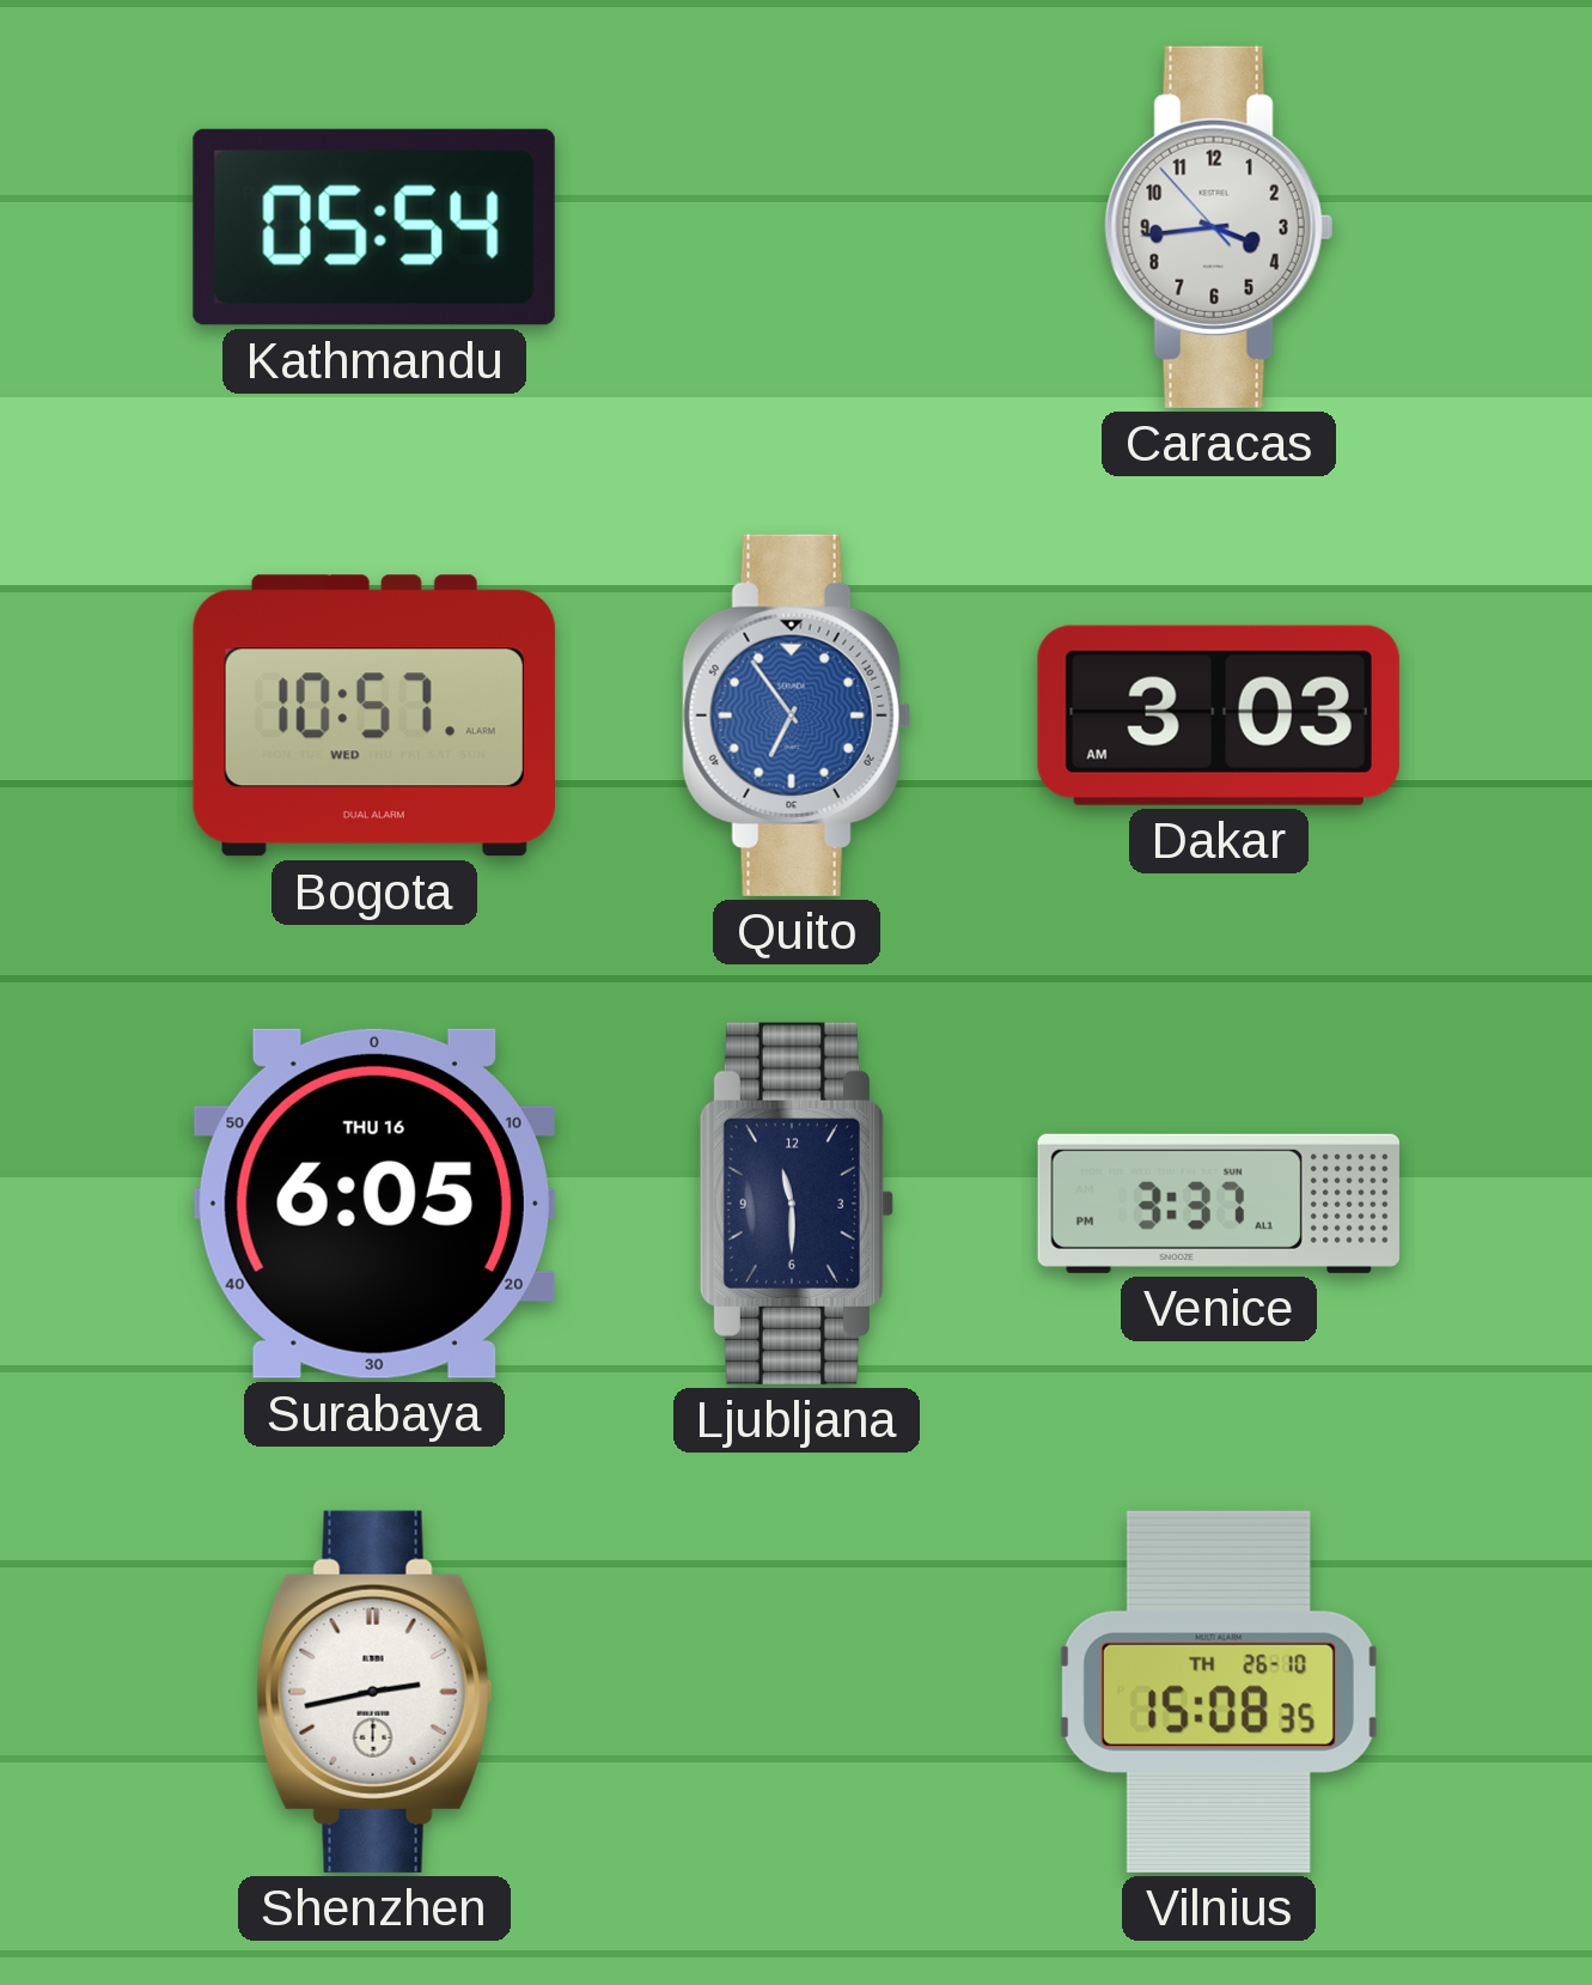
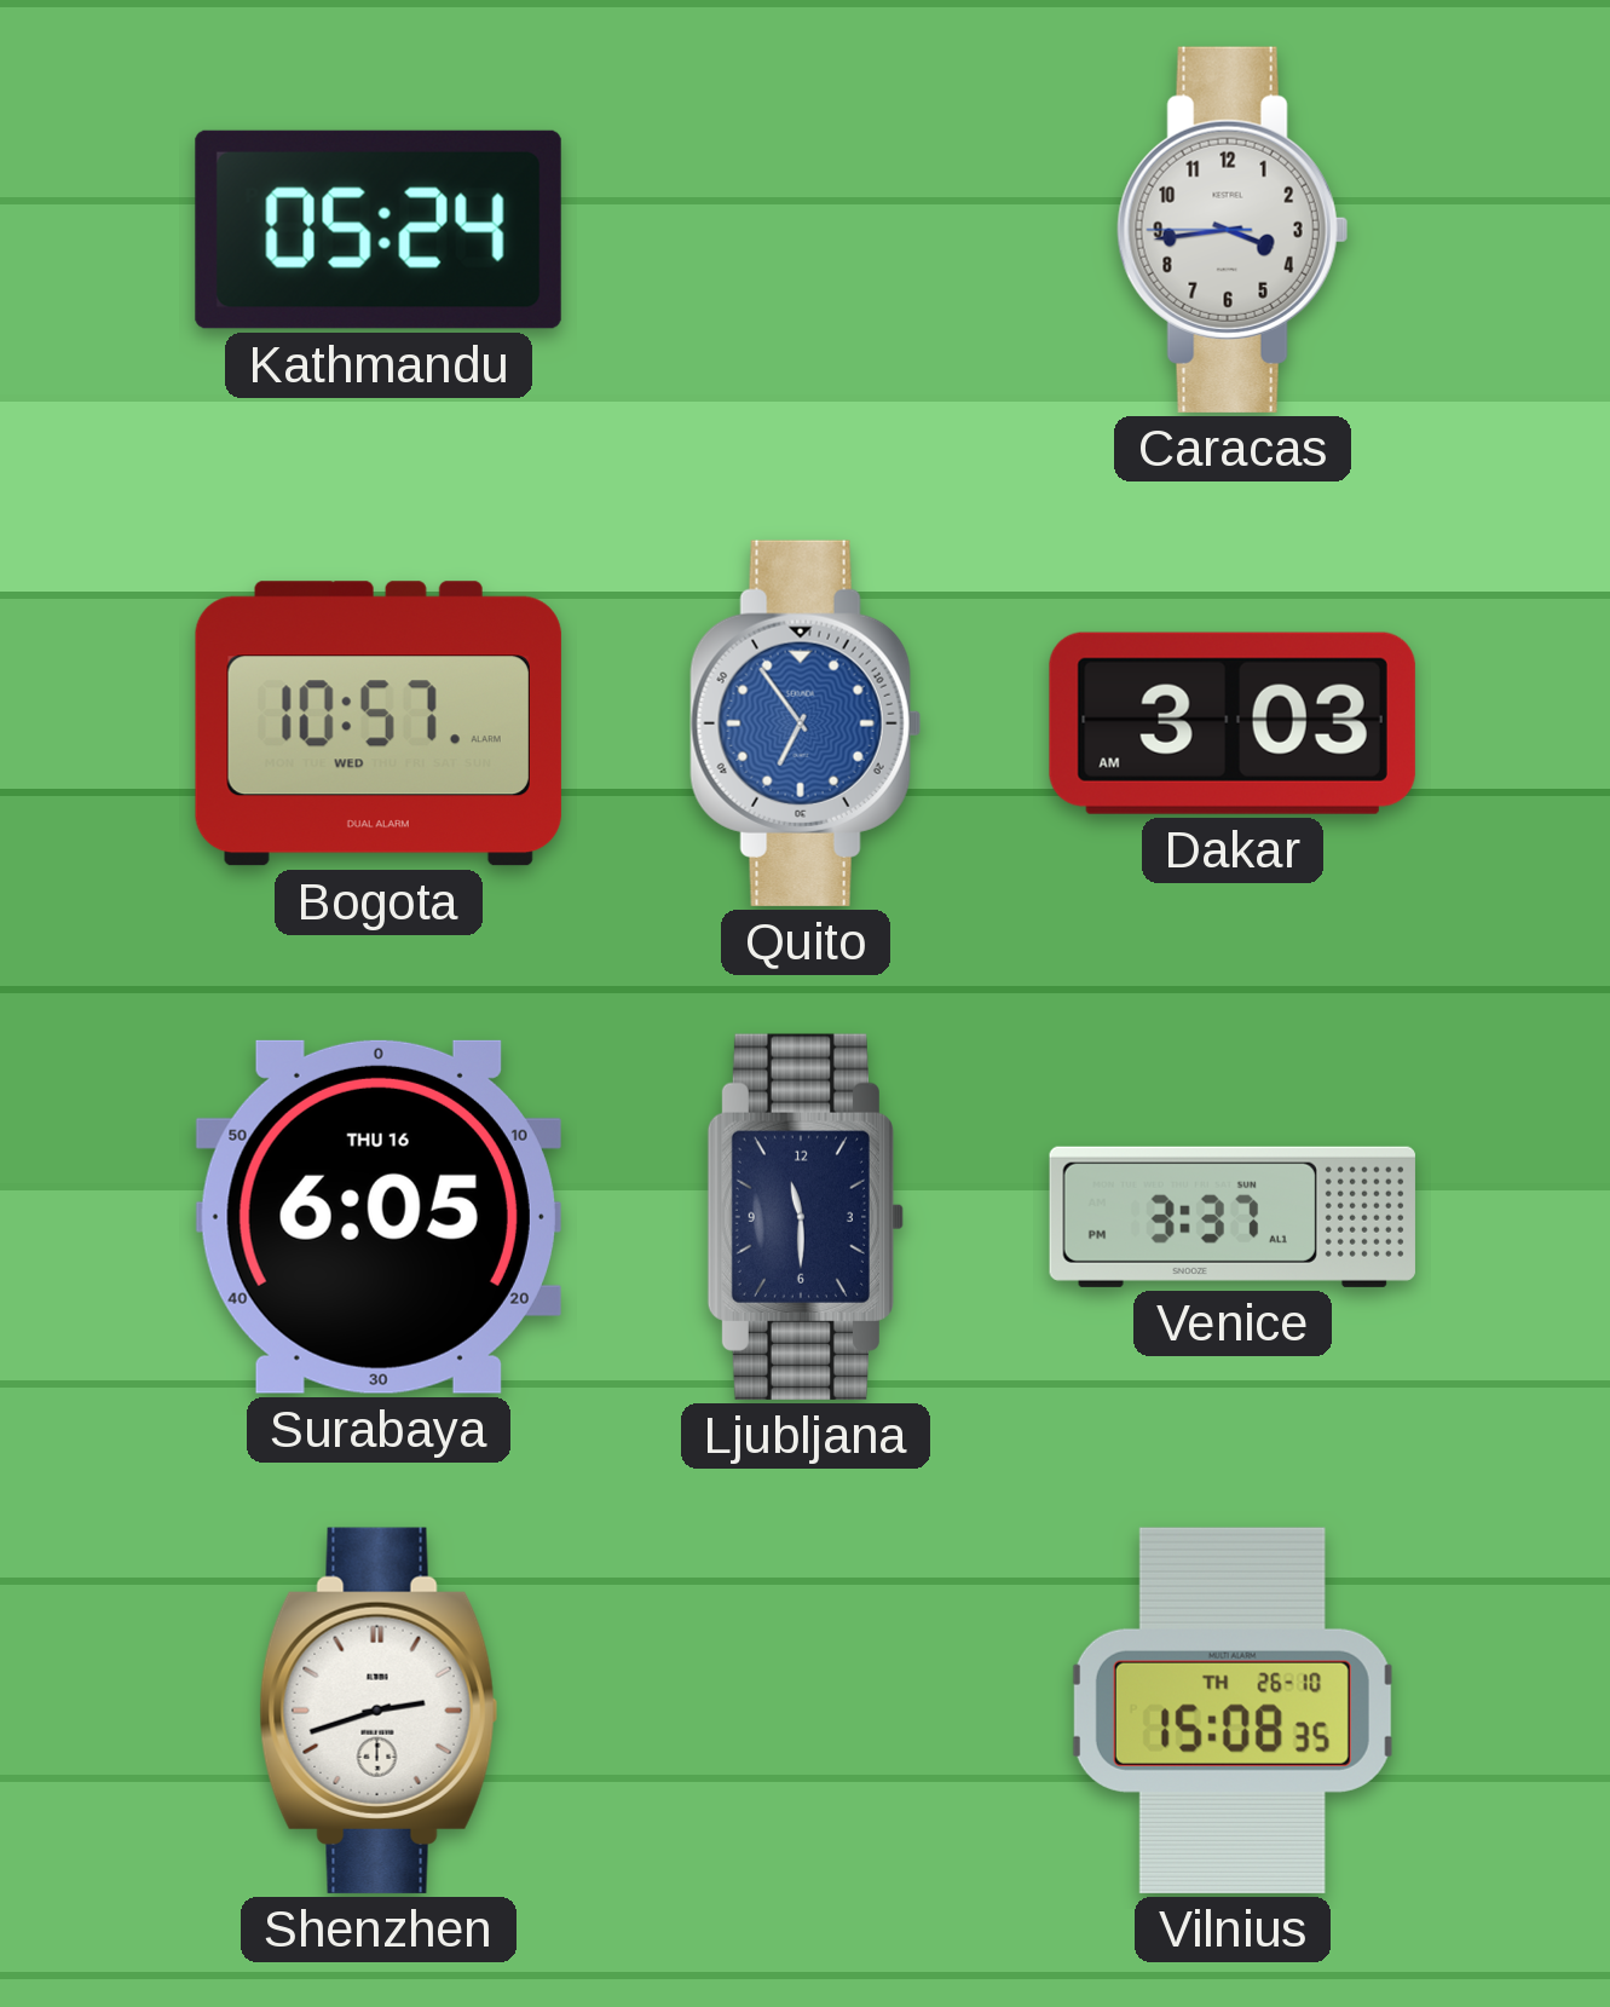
Kathmandu: 05:54 -> 05:24
Caracas: 3:43:53 -> 3:43:45
Shenzhen: 2:43 -> 2:42
